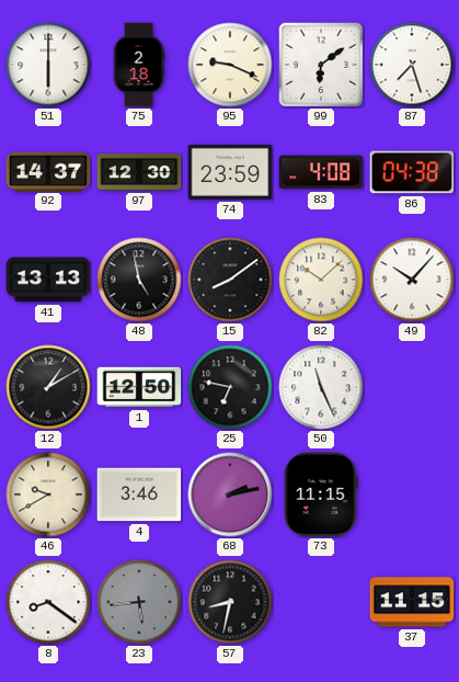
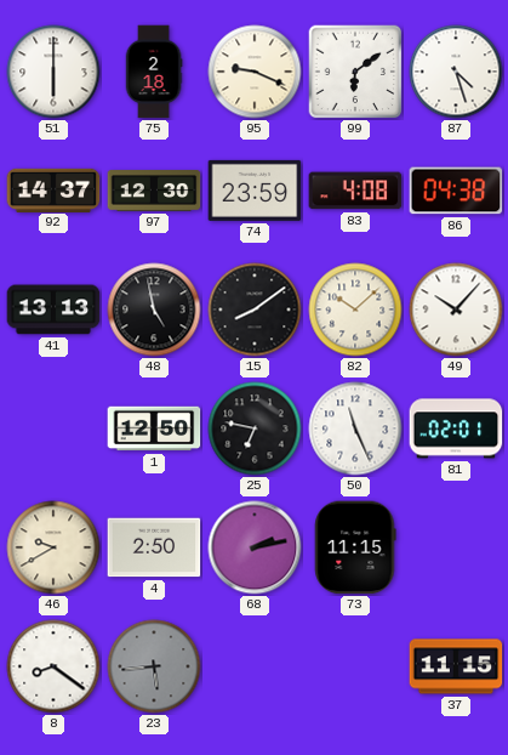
87: 7:27 -> 4:27
12: 1:10 -> none
81: none -> 02:01
4: 3:46 -> 2:50
57: 8:32 -> none
